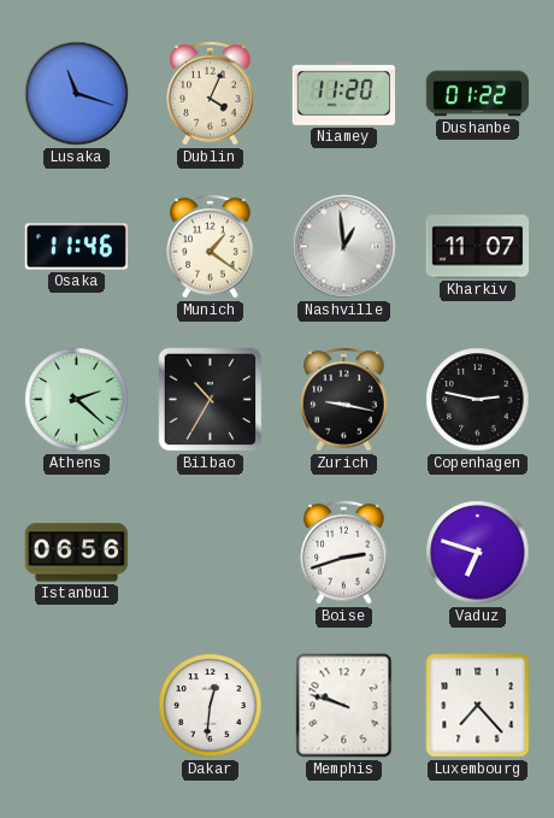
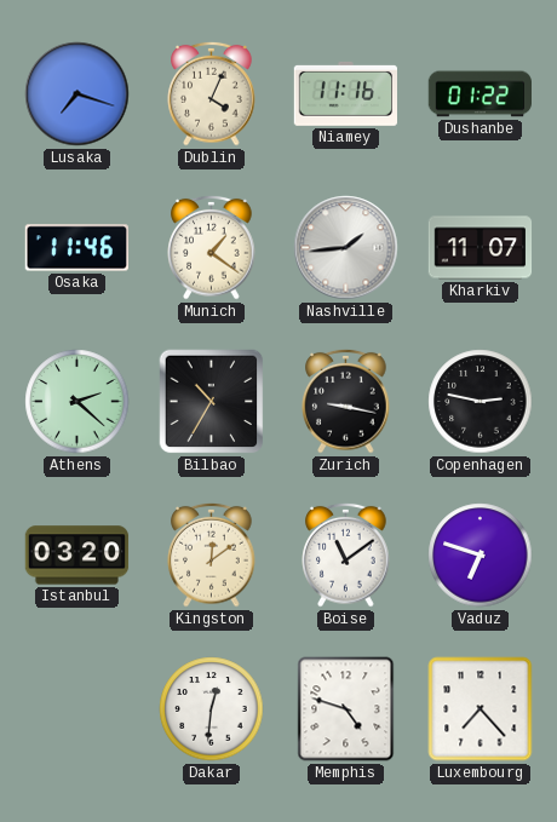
Lusaka: 11:18 -> 7:18
Niamey: 11:20 -> 11:16
Nashville: 12:59 -> 1:44
Istanbul: 06:56 -> 03:20
Kingston: none -> 12:09
Boise: 2:42 -> 11:09
Memphis: 9:48 -> 4:48
